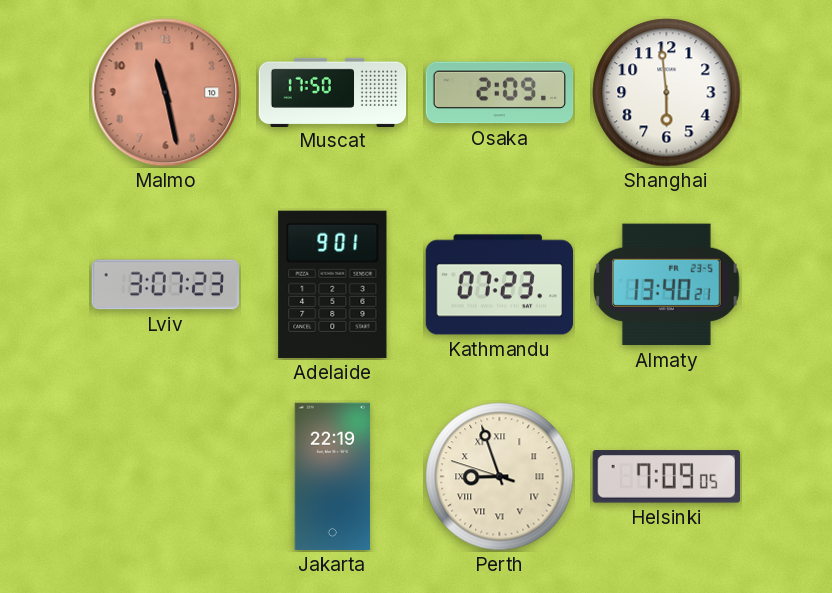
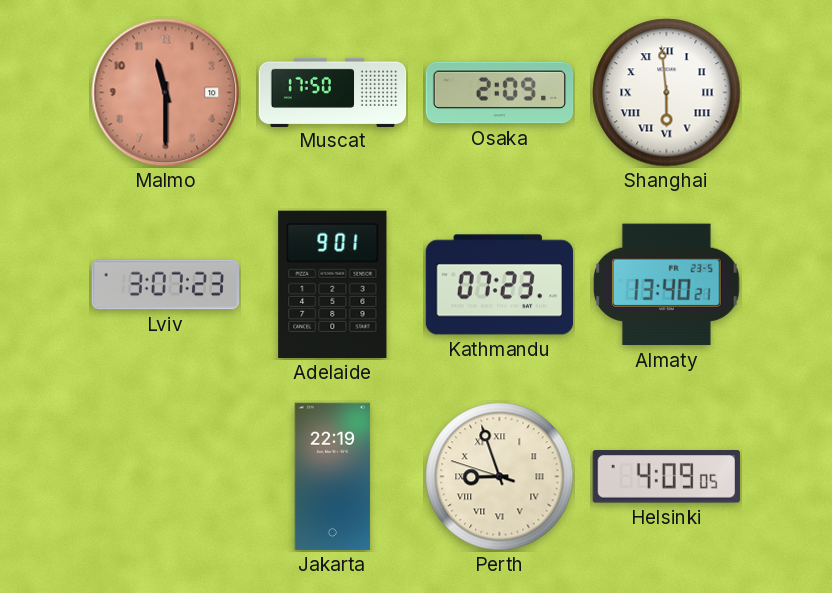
Malmo: 11:28 -> 11:30
Shanghai numerals: Arabic -> Roman
Helsinki: 7:09 -> 4:09
